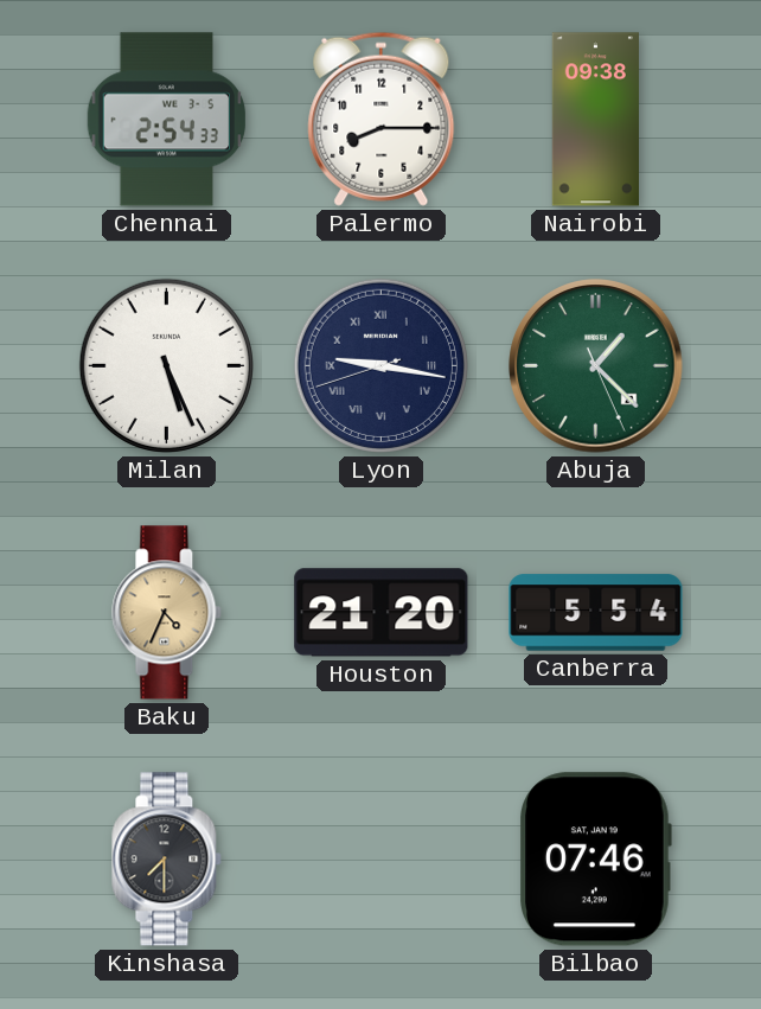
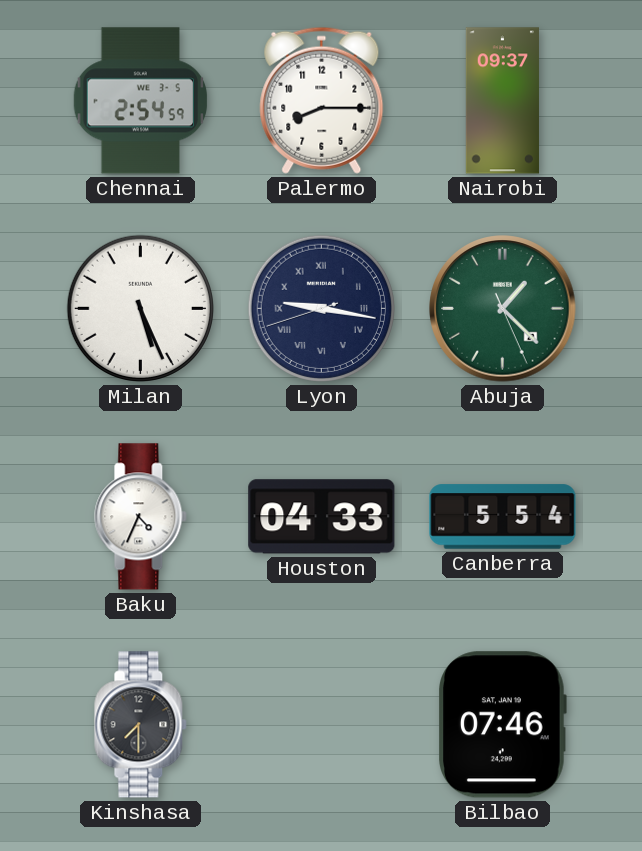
Chennai: 2:54:33 -> 2:54:59
Nairobi: 09:38 -> 09:37
Baku dial: champagne -> white
Houston: 21:20 -> 04:33
